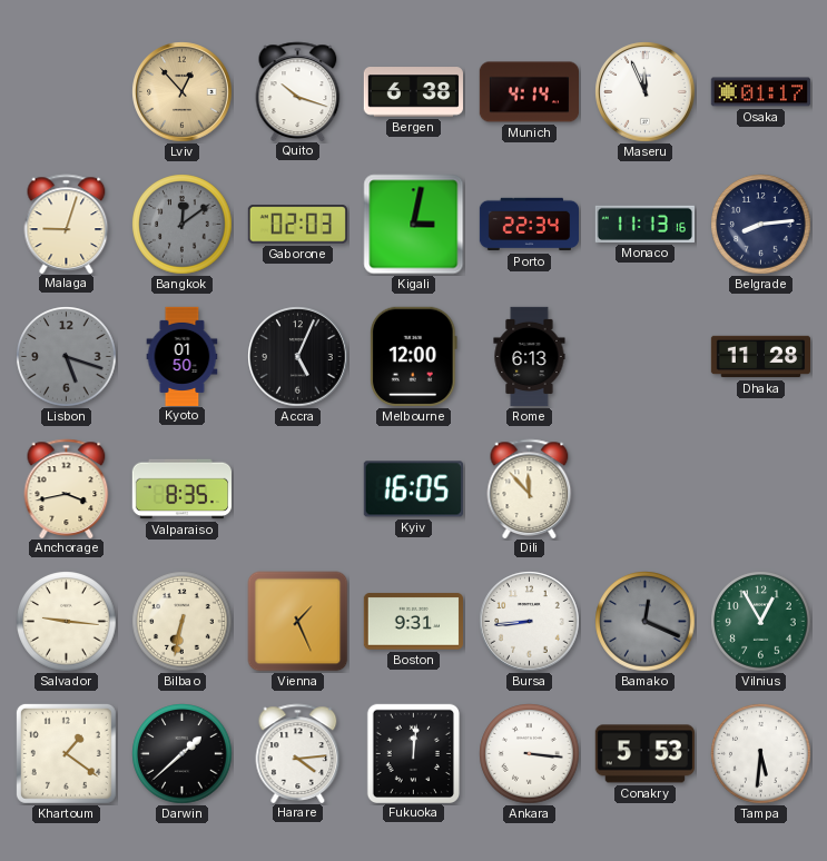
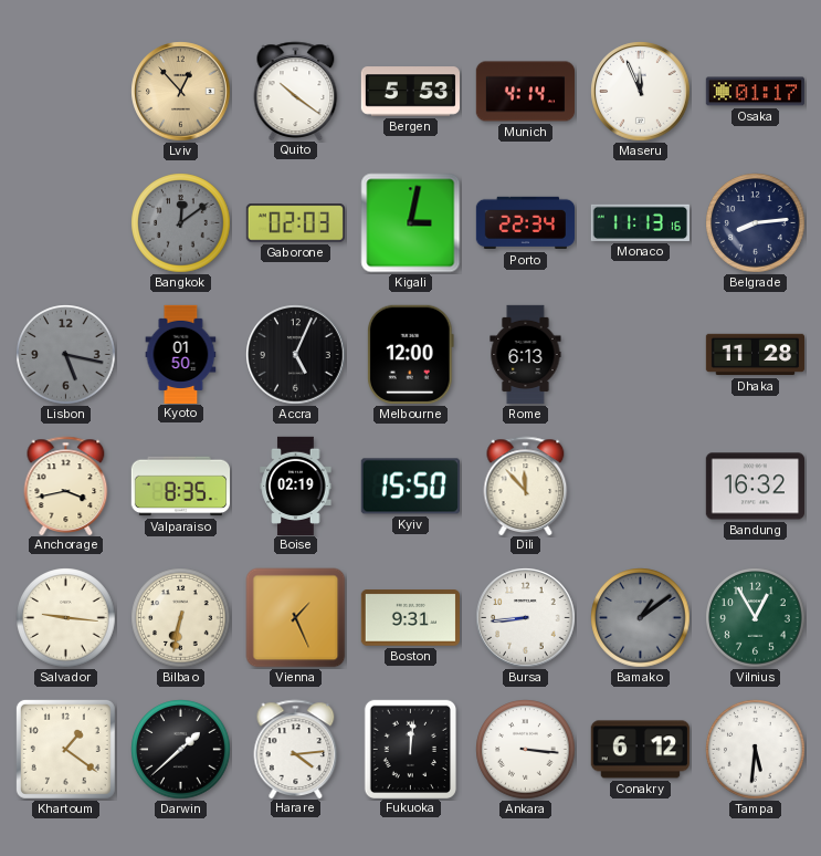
Quito: 10:18 -> 10:21
Bergen: 6:38 -> 5:53
Malaga: 9:03 -> none
Lisbon: 5:18 -> 5:17
Boise: none -> 02:19
Kyiv: 16:05 -> 15:50
Bandung: none -> 16:32
Bamako: 12:19 -> 1:09
Conakry: 5:53 -> 6:12
